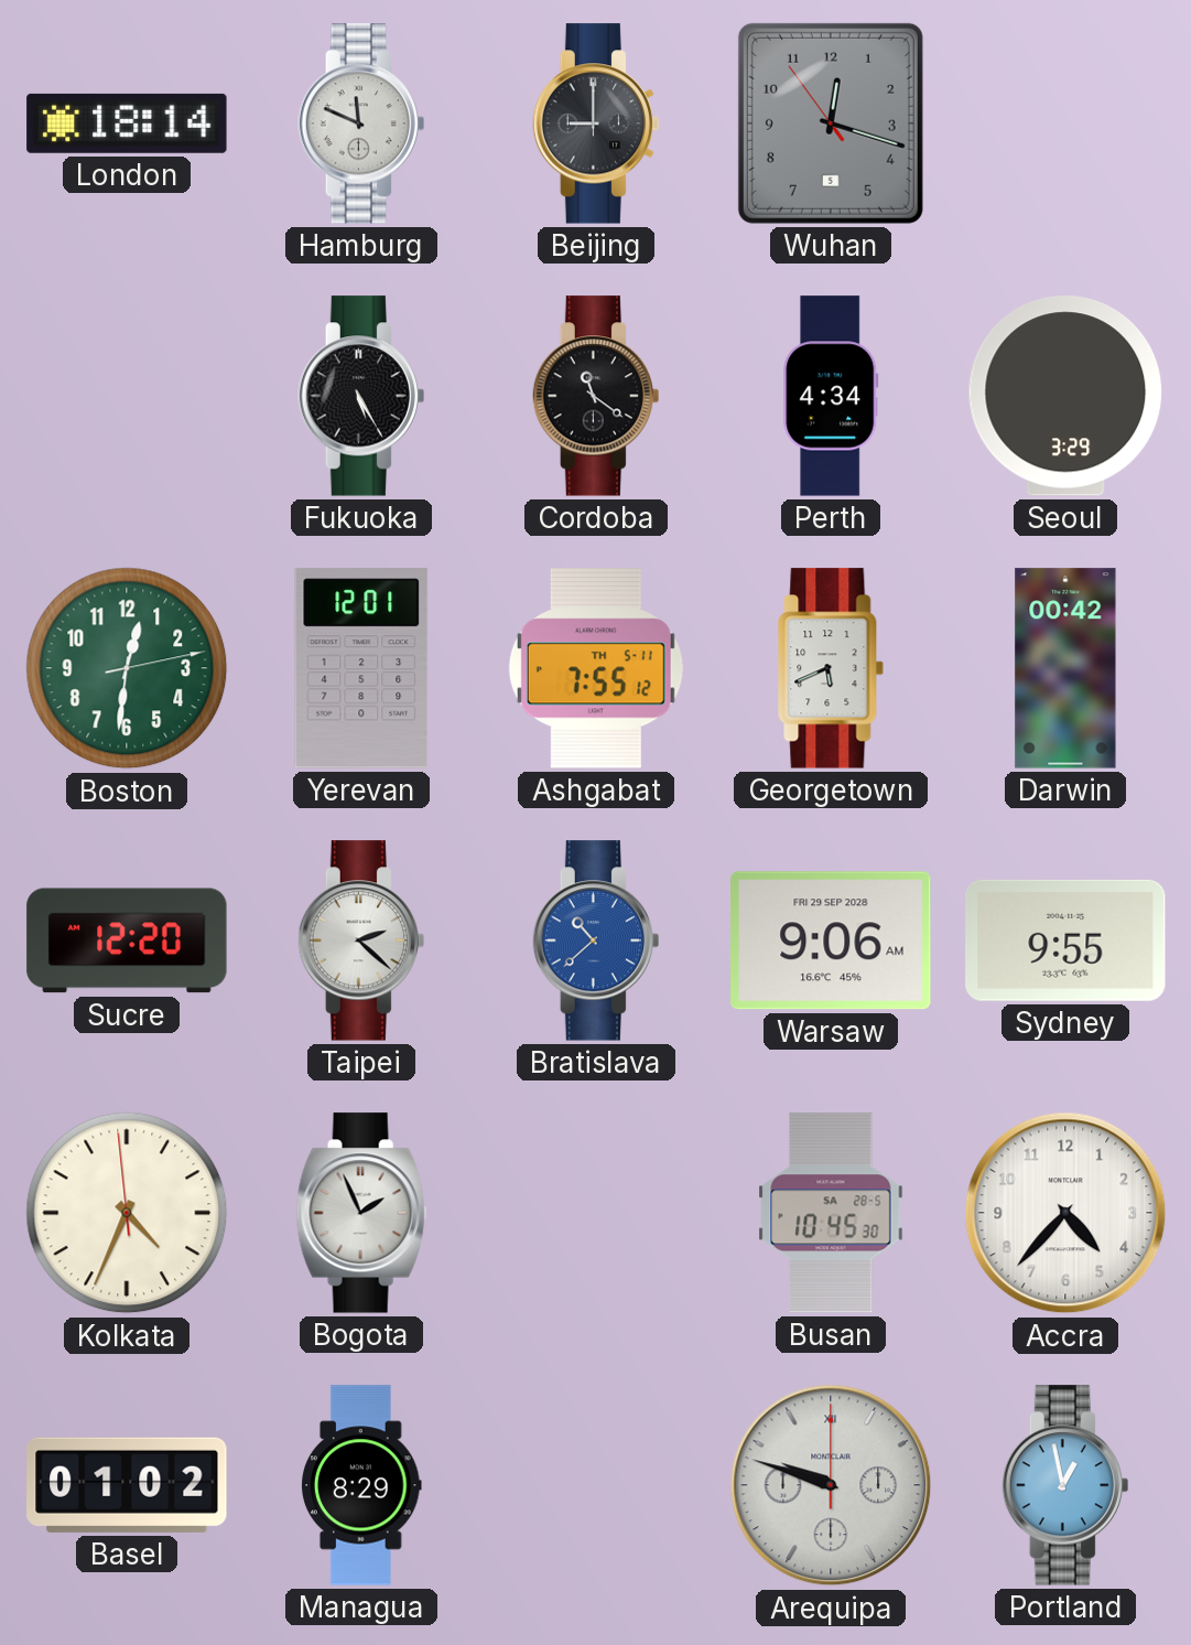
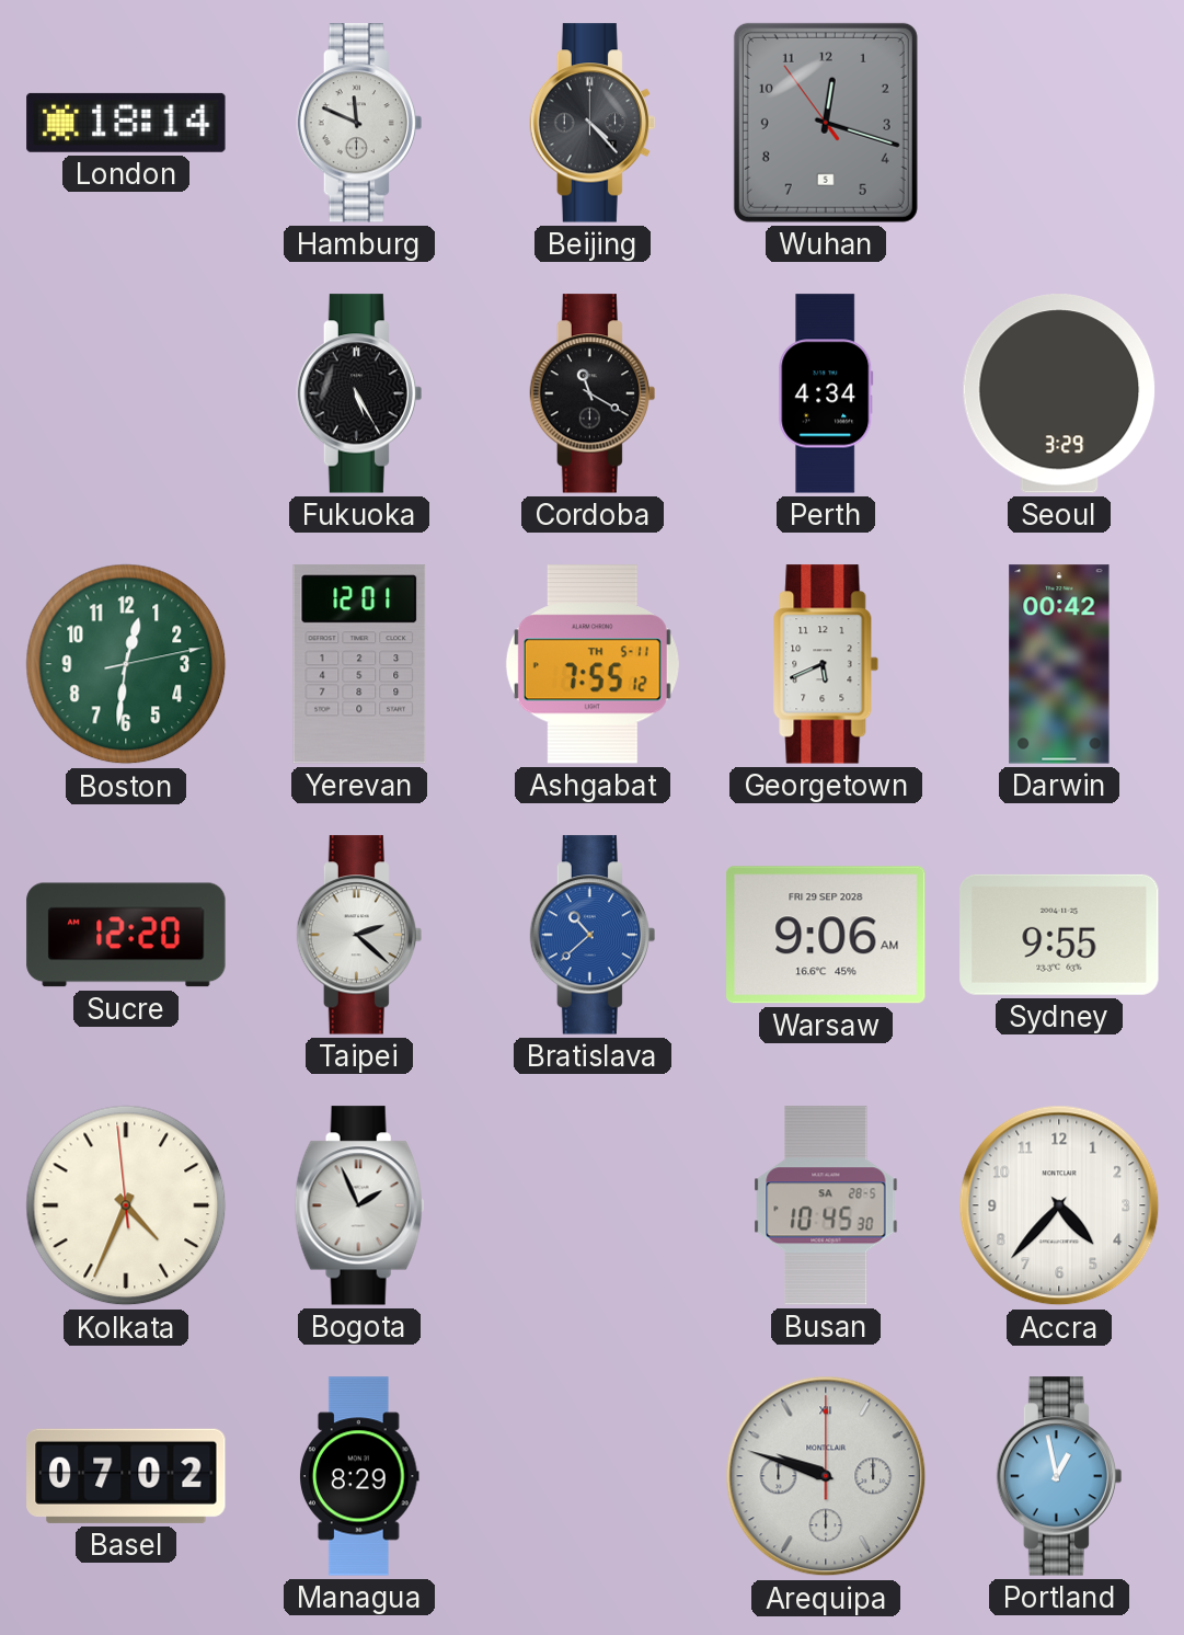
Beijing: 9:00 -> 4:23
Cordoba: 11:21 -> 11:20
Basel: 01:02 -> 07:02
